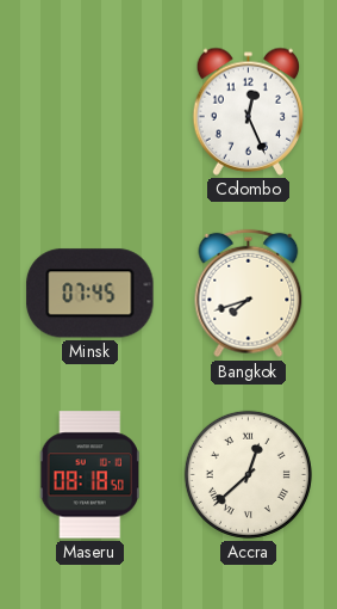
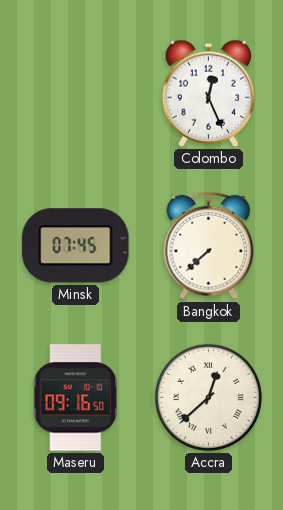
Bangkok: 7:42 -> 7:38
Maseru: 08:18 -> 09:16
